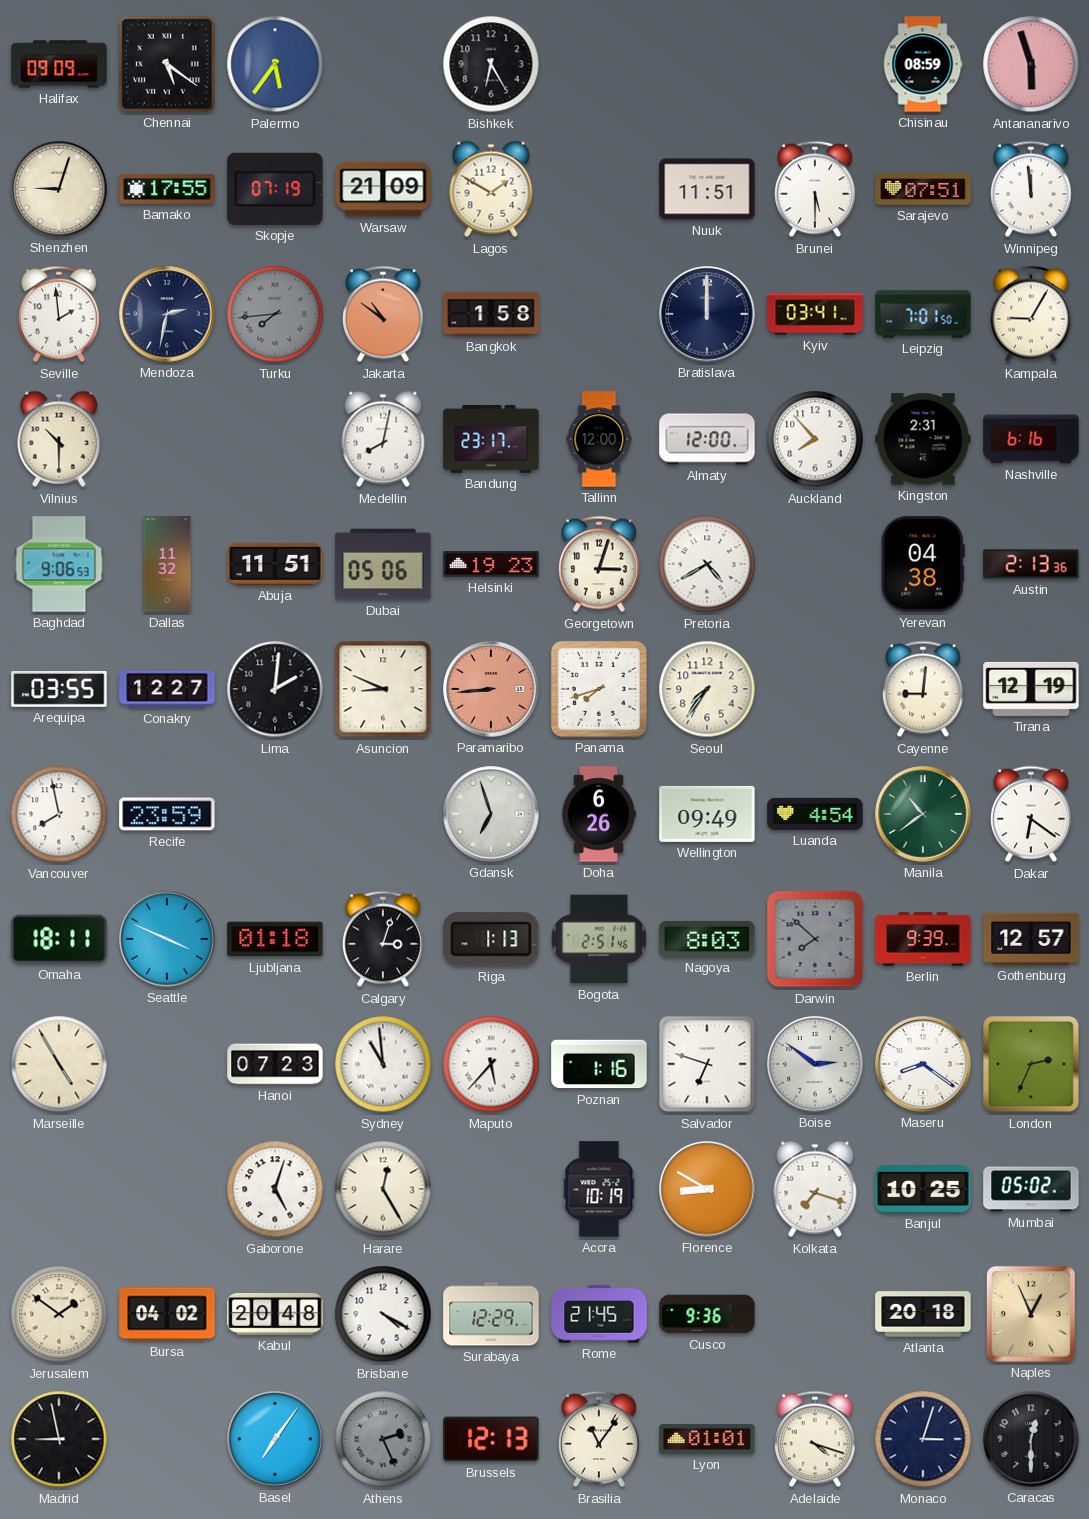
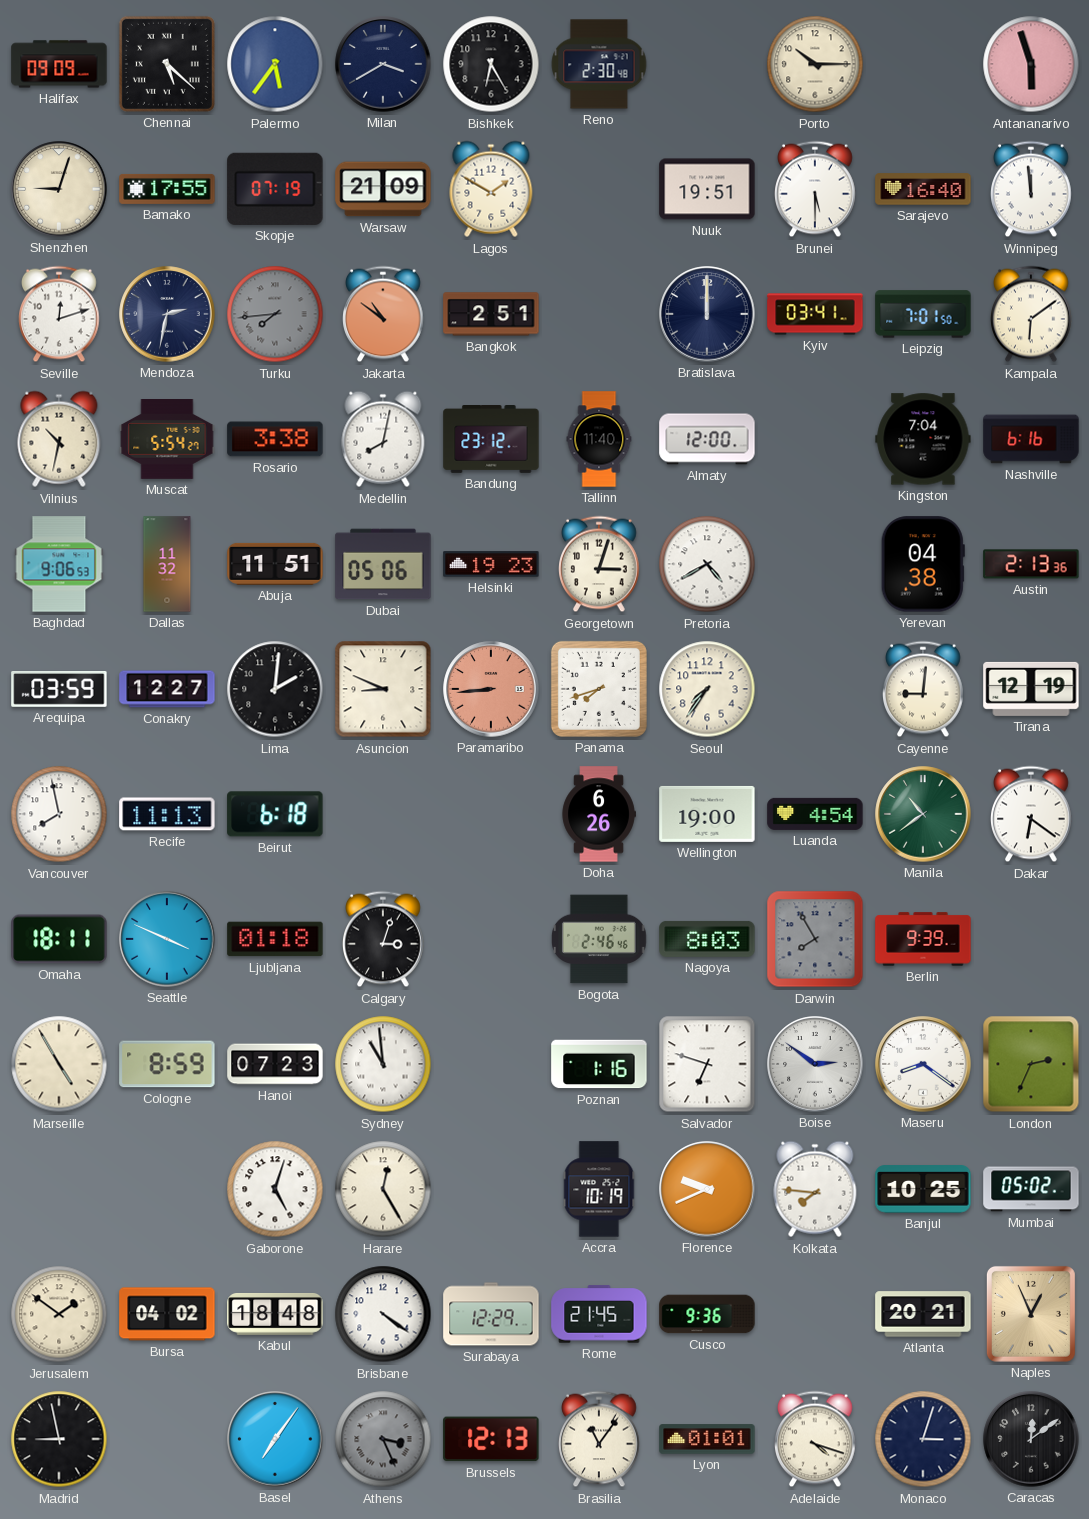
Chennai: 5:21 -> 5:22
Milan: none -> 3:40
Reno: none -> 2:30
Porto: none -> 10:15
Chisinau: 08:59 -> none
Nuuk: 11:51 -> 19:51
Sarajevo: 07:51 -> 16:40
Seville: 1:59 -> 12:12
Bangkok: 1:58 -> 2:51
Kampala: 9:05 -> 6:09
Vilnius: 10:30 -> 10:32
Muscat: none -> 5:54
Rosario: none -> 3:38
Bandung: 23:17 -> 23:12
Tallinn: 12:00 -> 11:40
Auckland: 7:53 -> none
Kingston: 2:31 -> 7:04
Arequipa: 03:55 -> 03:59
Recife: 23:59 -> 11:13
Beirut: none -> 6:18
Gdansk: 6:57 -> none
Wellington: 09:49 -> 19:00
Riga: 1:13 -> none
Bogota: 2:51 -> 2:46
Darwin: 7:52 -> 7:55
Gothenburg: 12:57 -> none
Cologne: none -> 8:59
Maputo: 5:37 -> none
Florence: 8:50 -> 9:41
Kolkata: 7:18 -> 7:46
Kabul: 20:48 -> 18:48
Brisbane: 4:20 -> 4:21
Atlanta: 20:18 -> 20:21
Athens: 2:26 -> 3:26
Caracas: 12:30 -> 12:09
